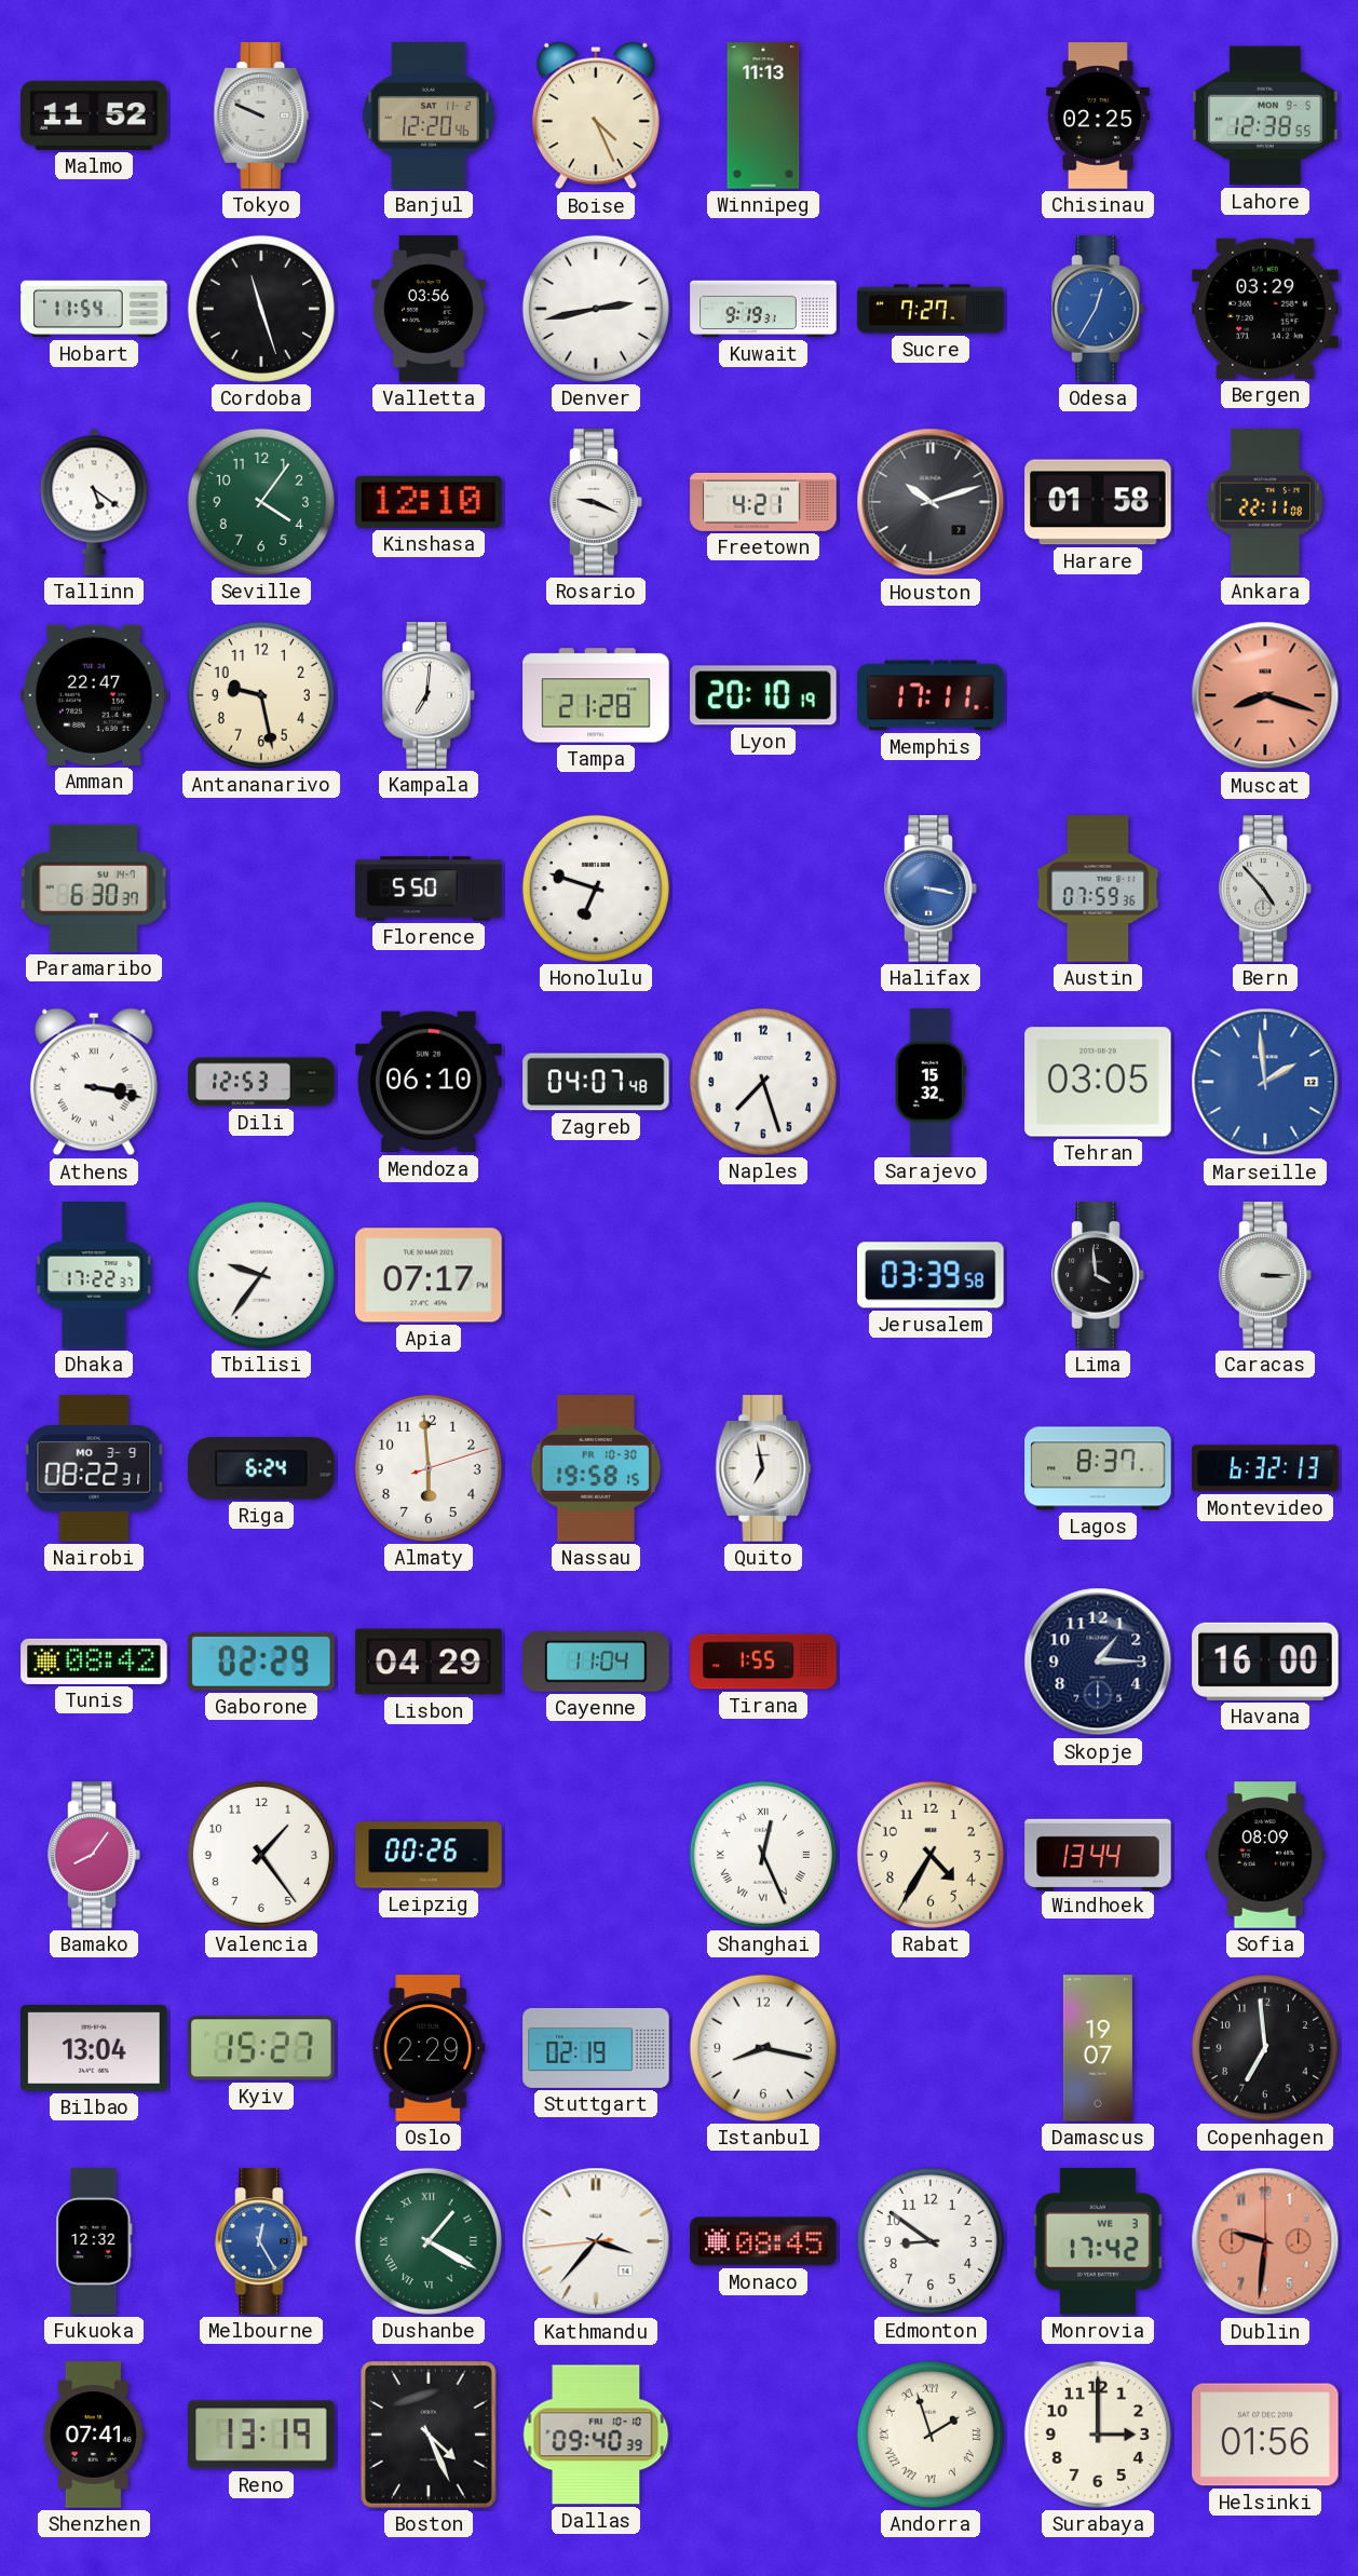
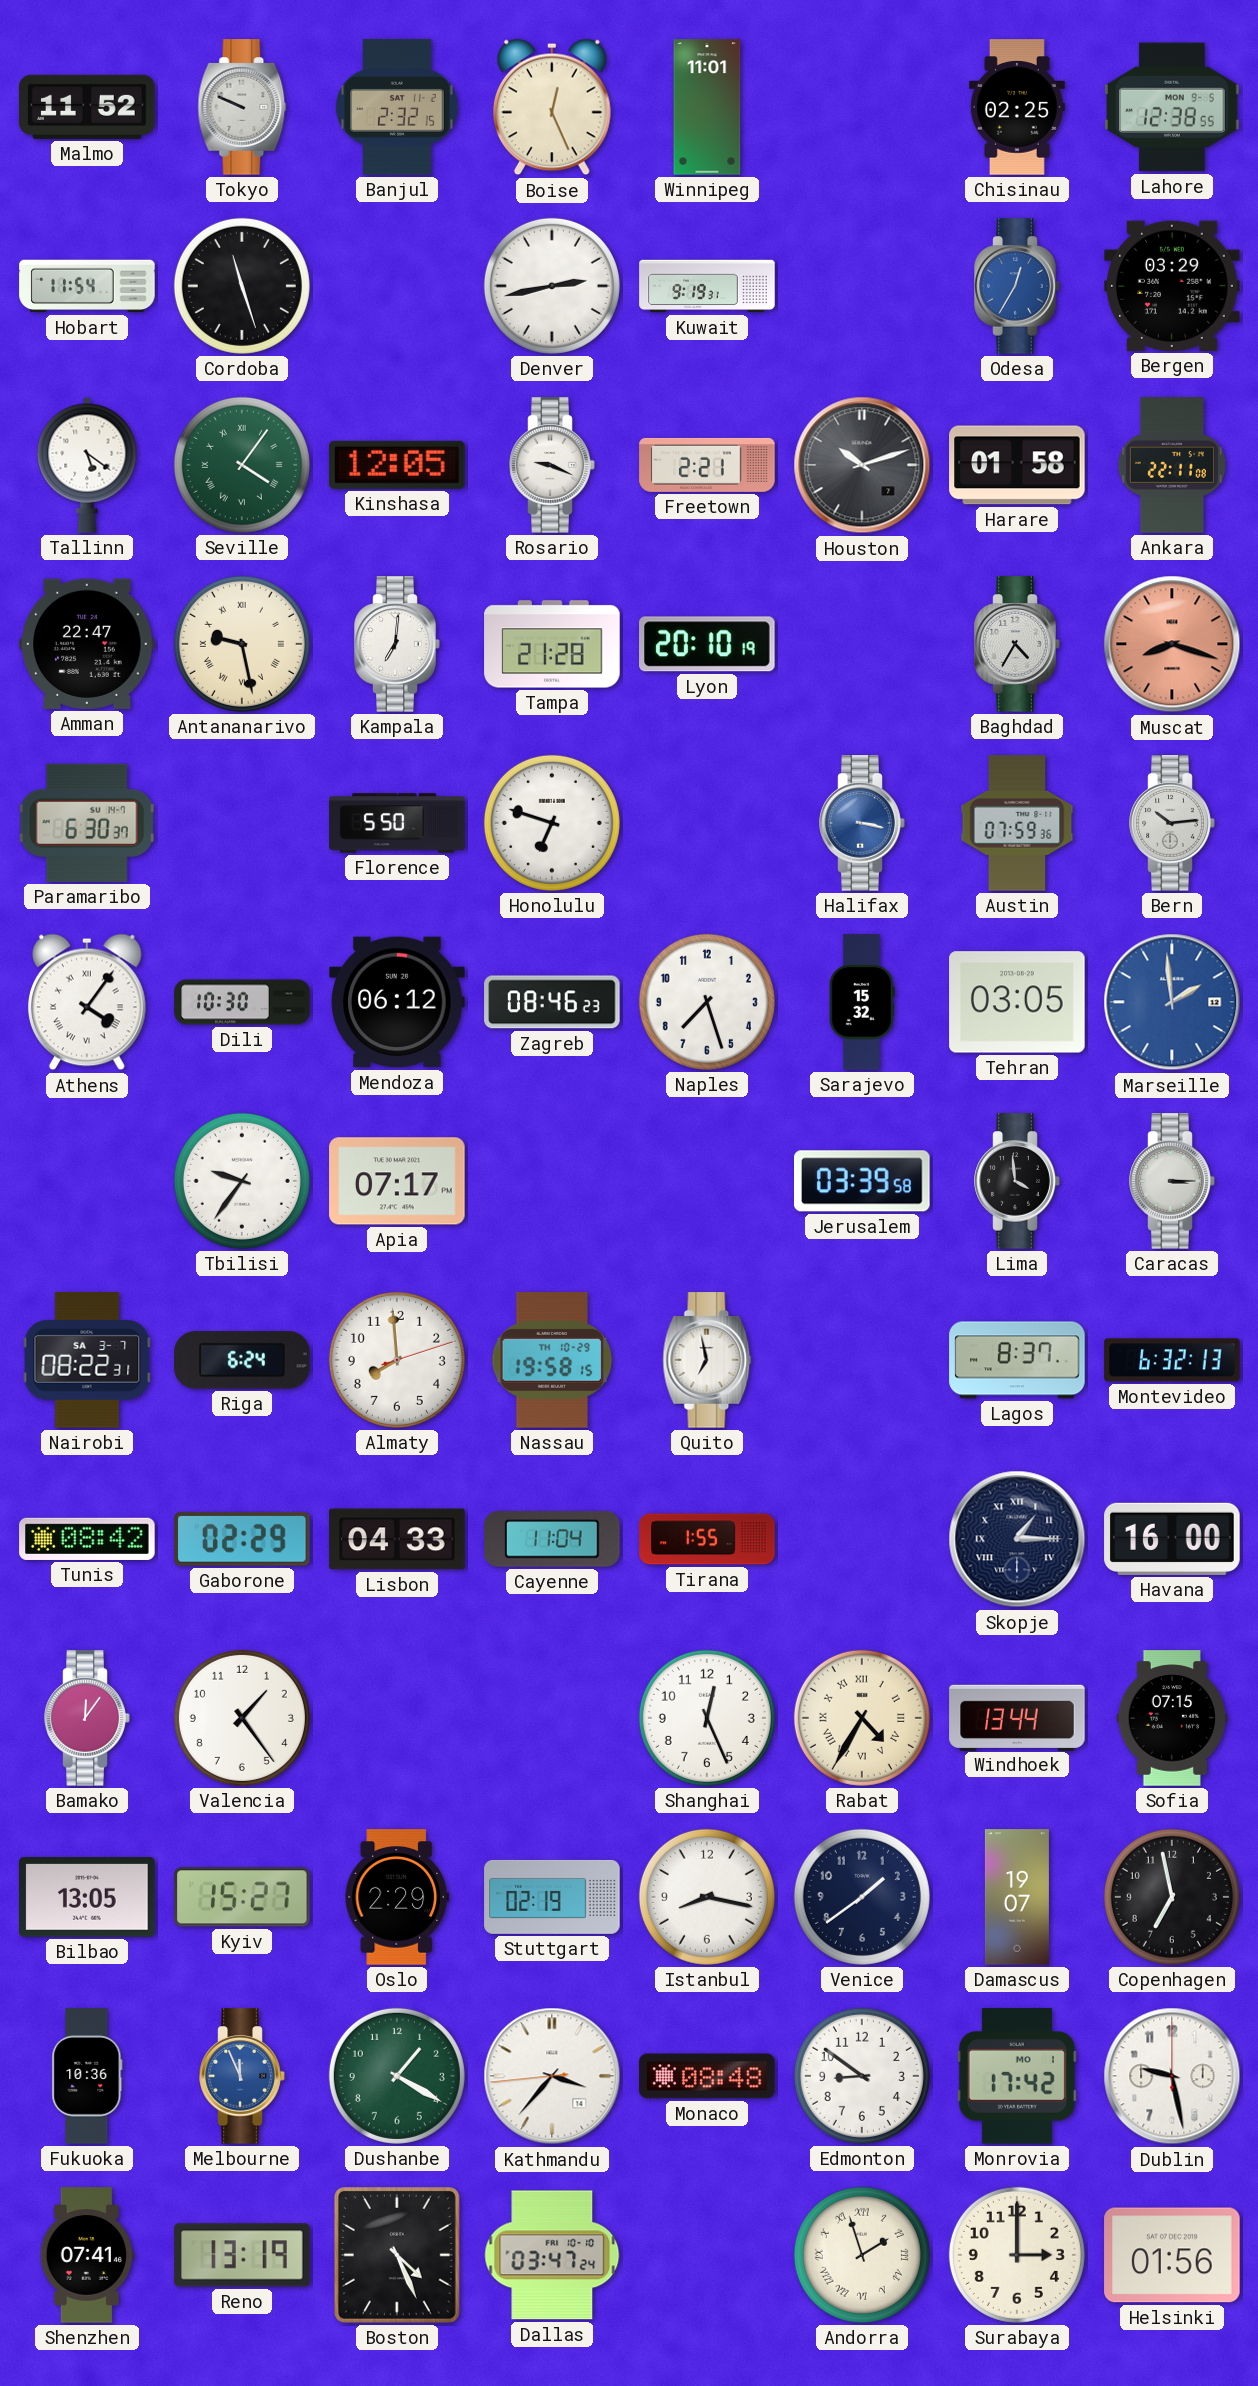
Banjul: 12:20 -> 2:32
Boise: 4:26 -> 12:26
Winnipeg: 11:13 -> 11:01
Valletta: 03:56 -> none
Sucre: 7:27 -> none
Seville numerals: Arabic -> Roman
Kinshasa: 12:10 -> 12:05
Freetown: 4:21 -> 2:21
Antananarivo numerals: Arabic -> Roman
Memphis: 17:11 -> none
Baghdad: none -> 4:35
Bern: 4:53 -> 10:14
Athens: 3:17 -> 4:06
Dili: 12:53 -> 10:30
Mendoza: 06:10 -> 06:12
Zagreb: 04:07 -> 08:46
Dhaka: 17:22 -> none
Nairobi date: MO 3-9 -> SA 3-7
Almaty: 5:59 -> 7:59
Nassau date: FR 10-30 -> TH 10-29
Lisbon: 04:29 -> 04:33
Skopje numerals: Arabic -> Roman
Bamako: 8:06 -> 12:06
Leipzig: 00:26 -> none
Shanghai numerals: Roman -> Arabic
Rabat numerals: Arabic -> Roman
Sofia: 08:09 -> 07:15
Bilbao: 13:04 -> 13:05
Venice: none -> 1:39
Copenhagen: 6:59 -> 6:58
Fukuoka: 12:32 -> 10:36
Melbourne: 12:25 -> 11:56
Dushanbe numerals: Roman -> Arabic
Monaco: 08:45 -> 08:48
Monrovia date: WE 3 -> MO 1
Dublin: 9:31 -> 9:28
Dublin dial: salmon -> white
Dallas: 09:40 -> 03:47
